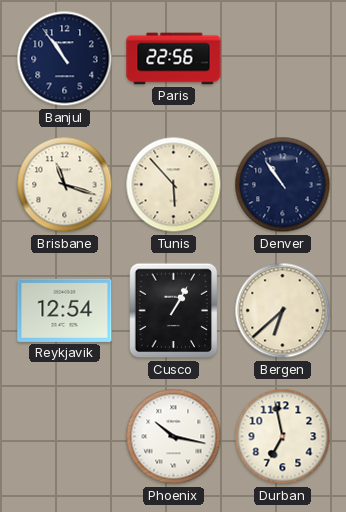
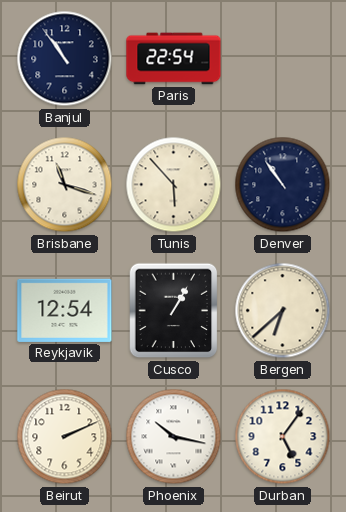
Paris: 22:56 -> 22:54
Beirut: none -> 2:11
Durban: 6:58 -> 5:06
